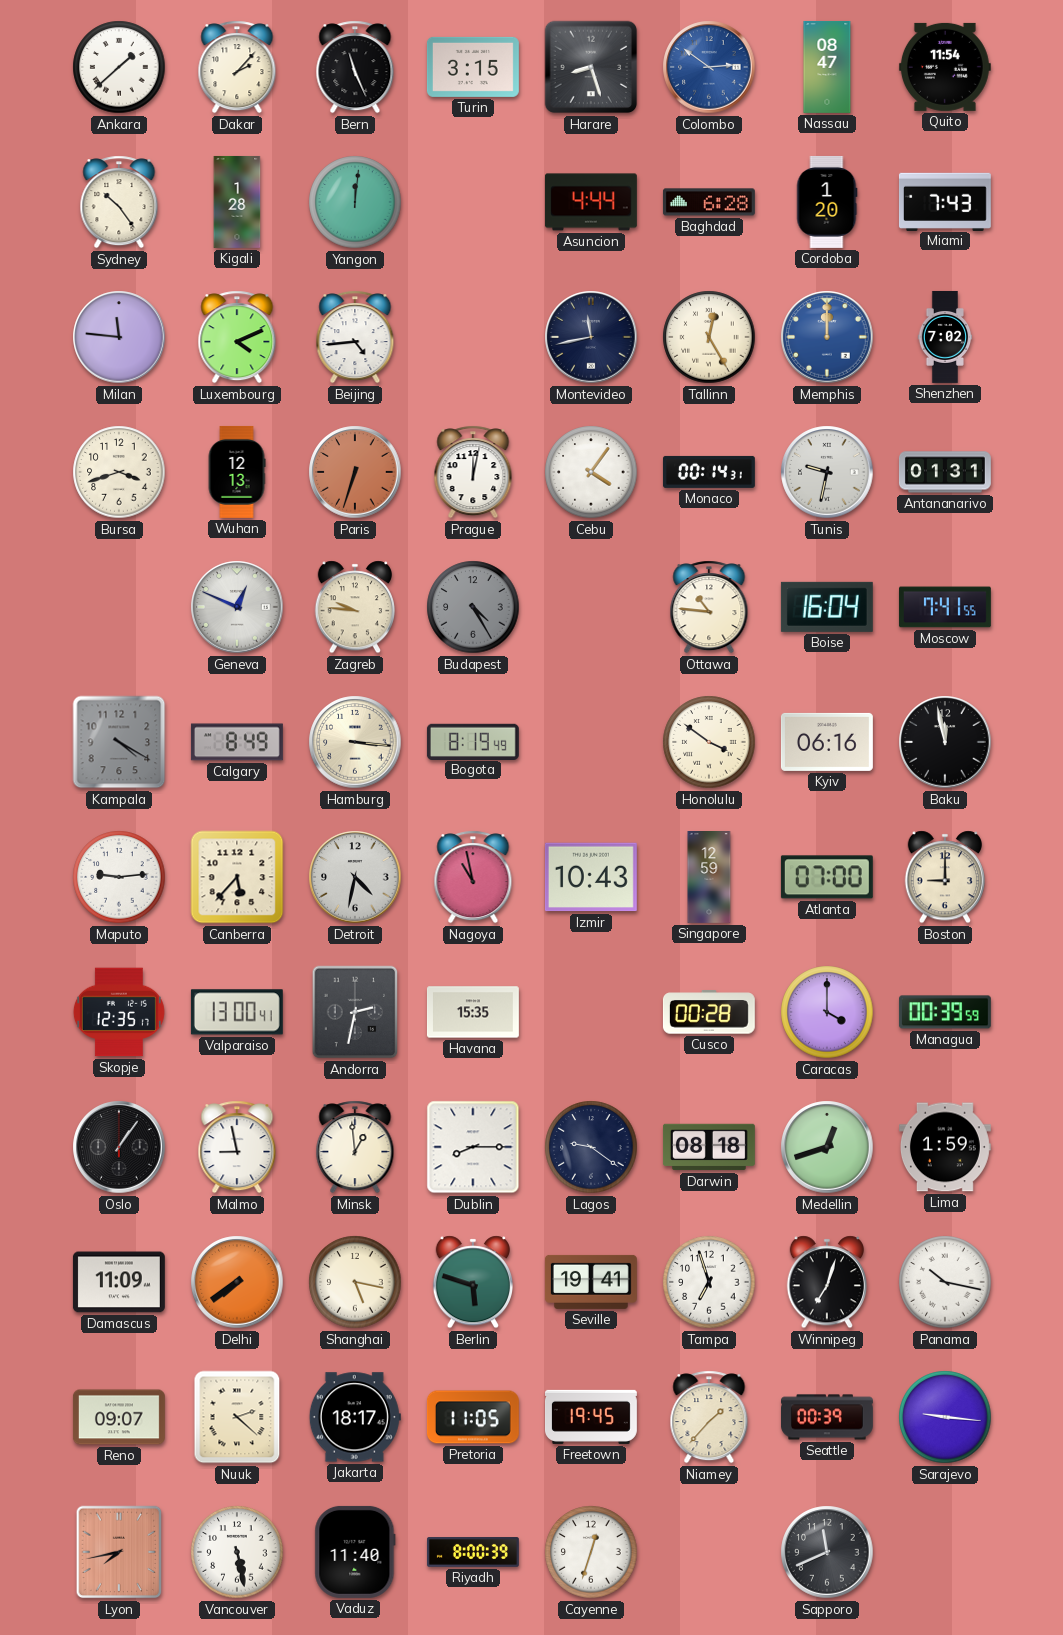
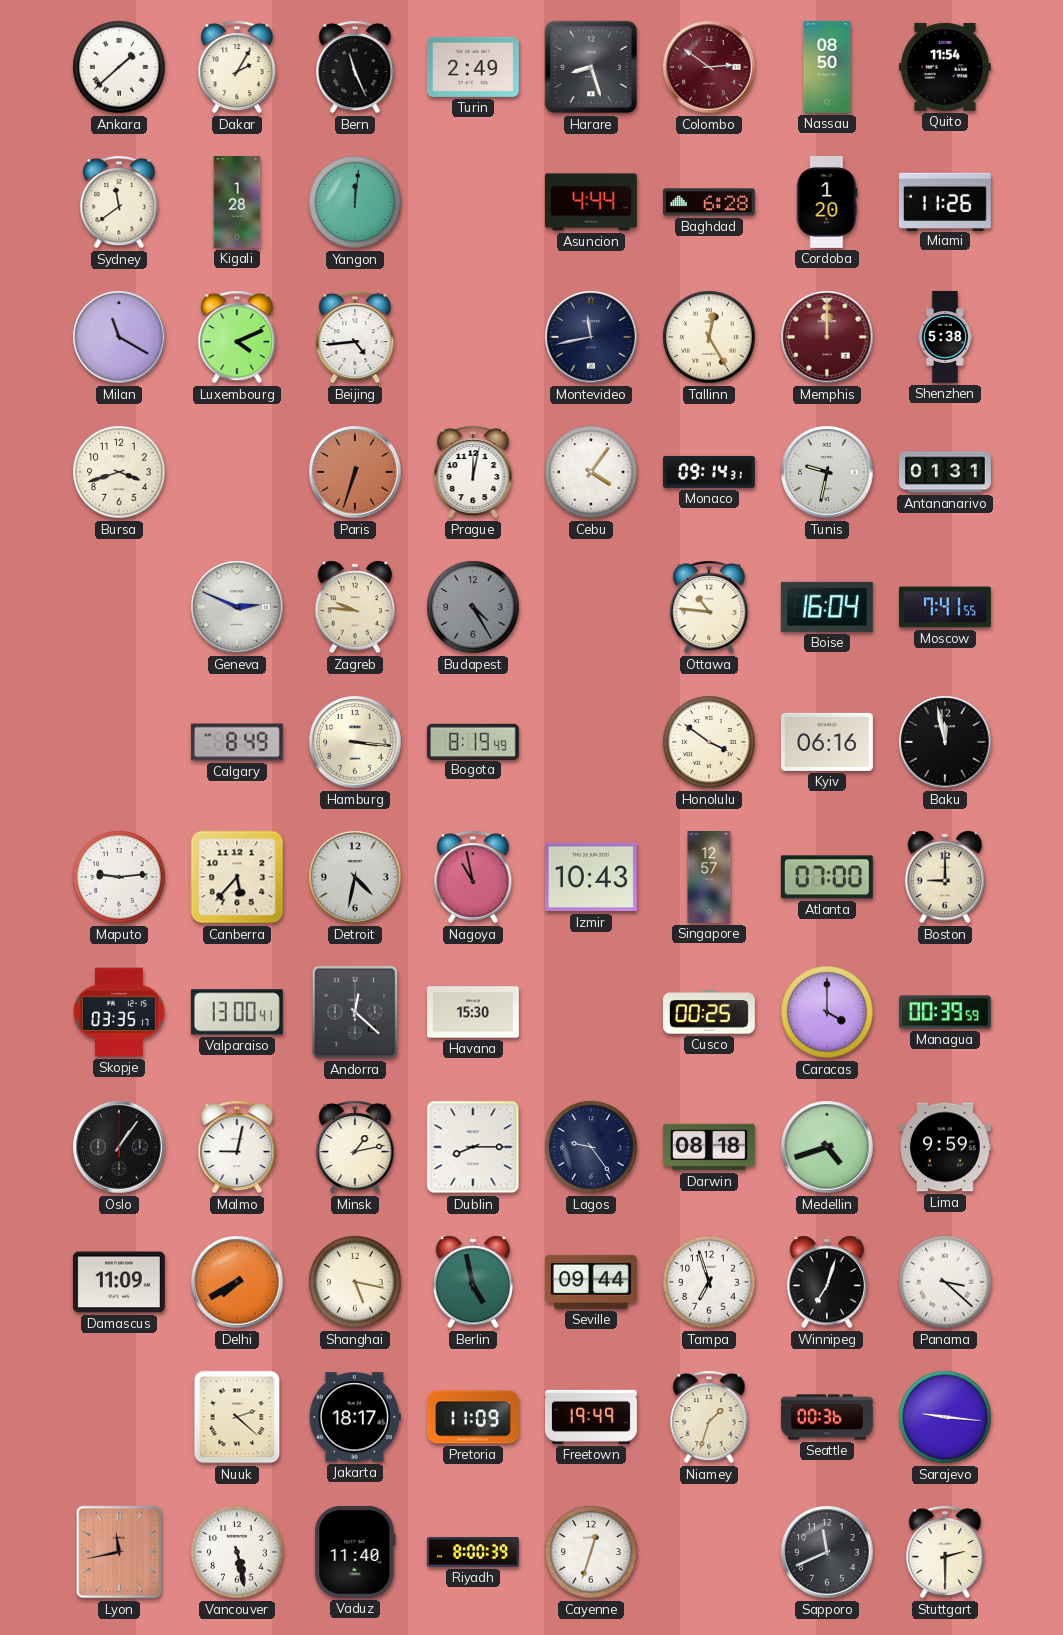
Dakar: 2:07 -> 2:05
Turin: 3:15 -> 2:49
Colombo dial: blue -> burgundy
Nassau: 08:47 -> 08:50
Sydney: 10:24 -> 11:39
Miami: 7:43 -> 11:26
Milan: 11:46 -> 11:20
Memphis dial: blue -> burgundy
Shenzhen: 7:02 -> 5:38
Wuhan: 12:13 -> none
Monaco: 00:14 -> 09:14
Geneva: 12:49 -> 2:49
Kampala: 4:20 -> none
Singapore: 12:59 -> 12:57
Skopje: 12:35 -> 03:35
Andorra: 2:32 -> 12:22
Havana: 15:35 -> 15:30
Cusco: 00:28 -> 00:25
Malmo: 8:58 -> 9:02
Minsk: 12:59 -> 1:13
Lagos: 9:21 -> 9:24
Medellin: 12:42 -> 4:42
Lima: 1:59 -> 9:59
Delhi: 7:39 -> 7:40
Berlin: 5:48 -> 4:58
Seville: 19:41 -> 09:44
Panama: 10:17 -> 3:22
Reno: 09:07 -> none
Pretoria: 11:05 -> 11:09
Freetown: 19:45 -> 19:49
Niamey: 1:37 -> 1:33
Seattle: 00:39 -> 00:36
Lyon: 7:43 -> 11:43
Stuttgart: none -> 2:30
